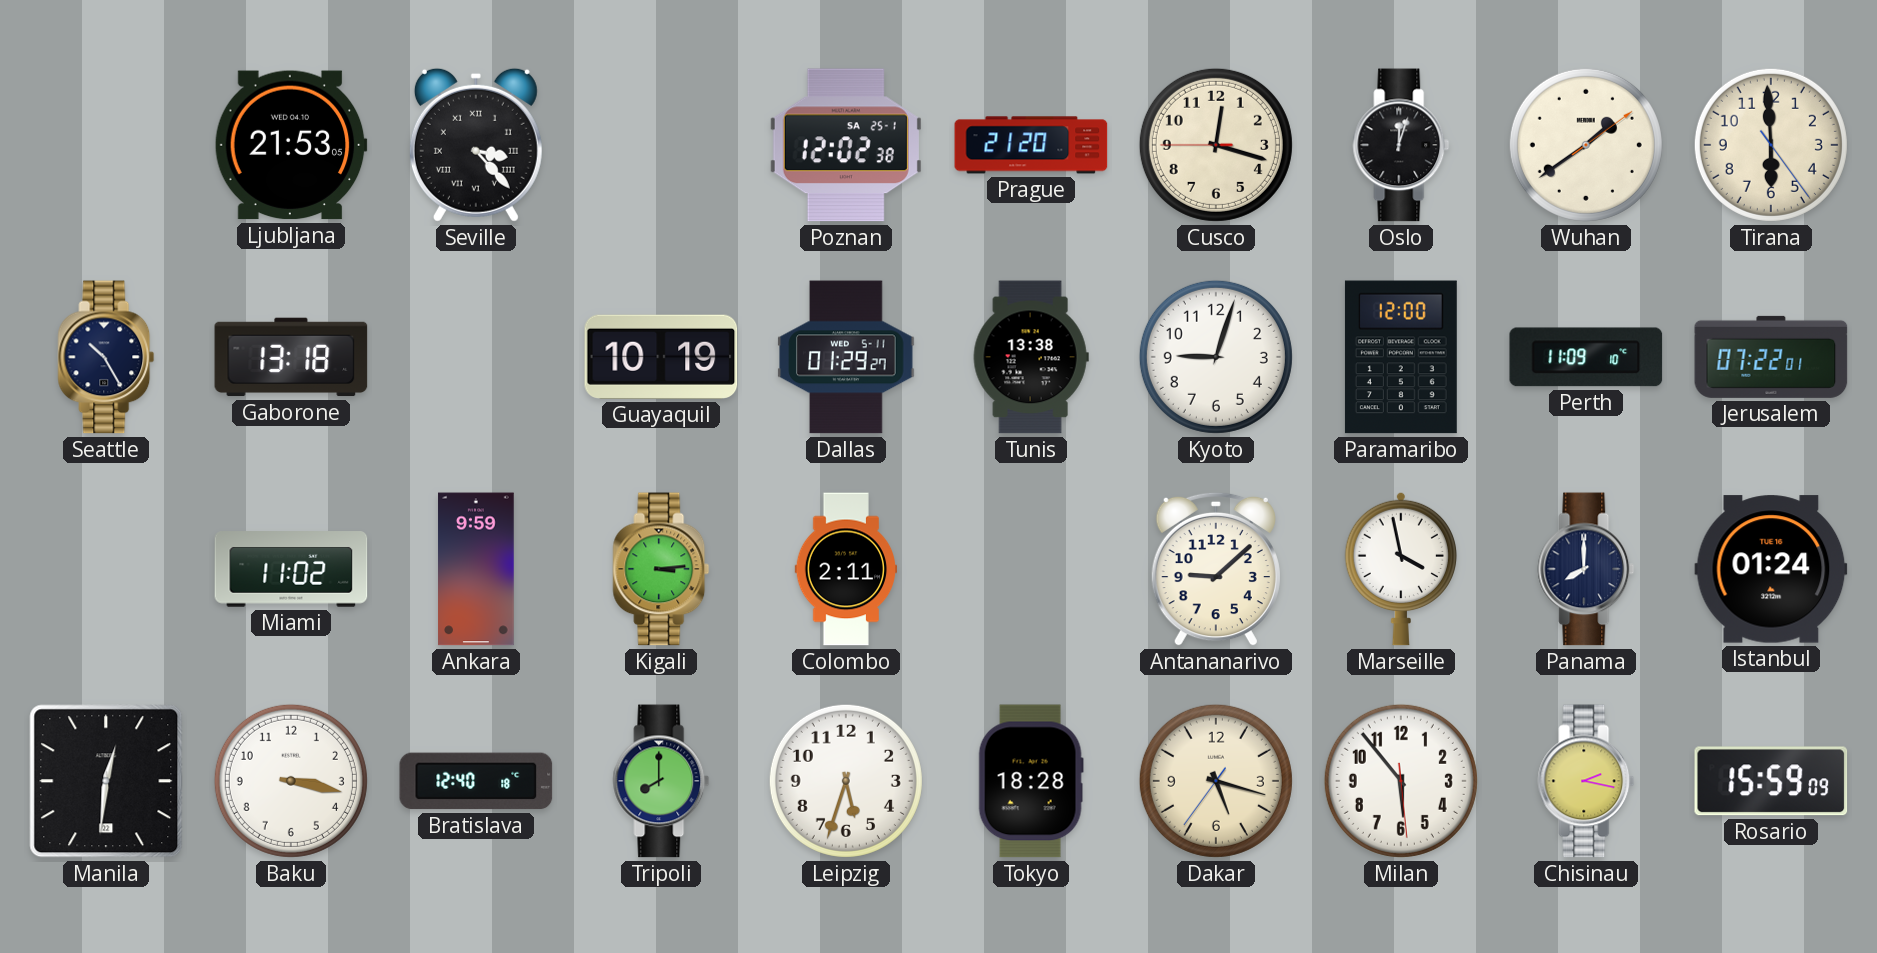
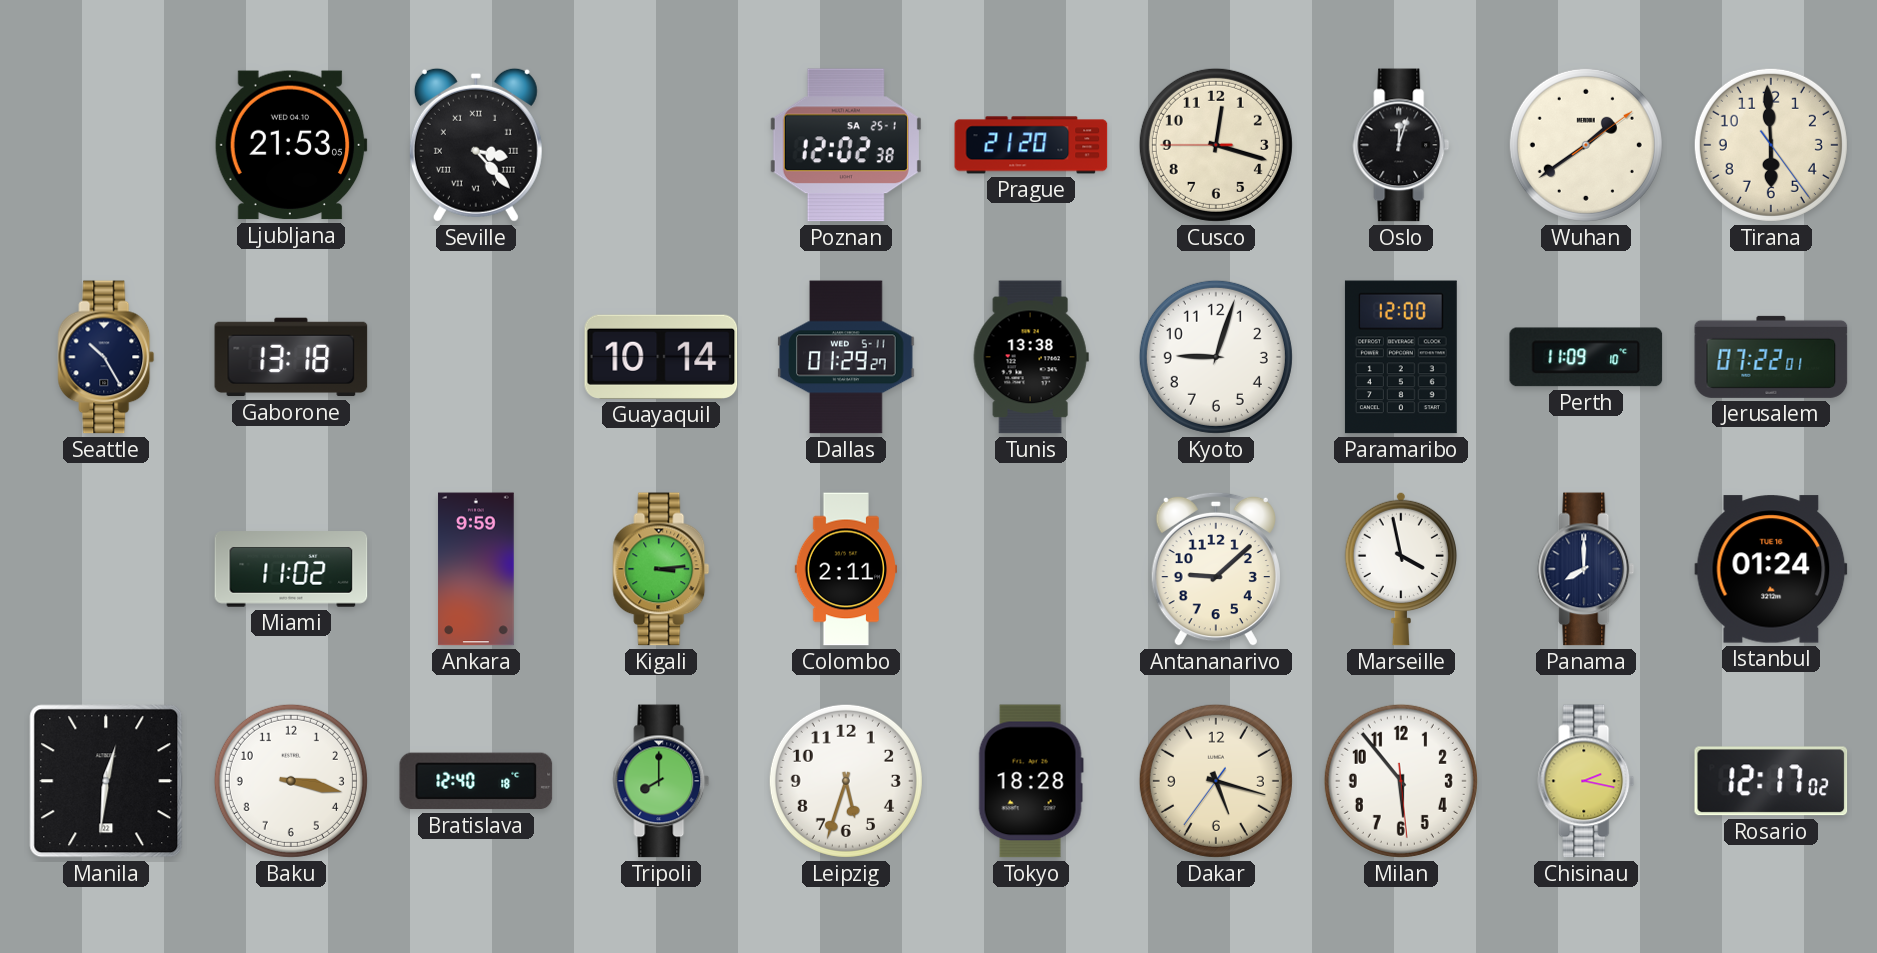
Guayaquil: 10:19 -> 10:14
Rosario: 15:59 -> 12:17
